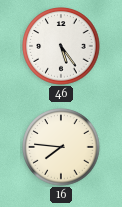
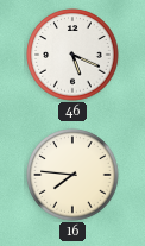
46: 5:24 -> 5:19
